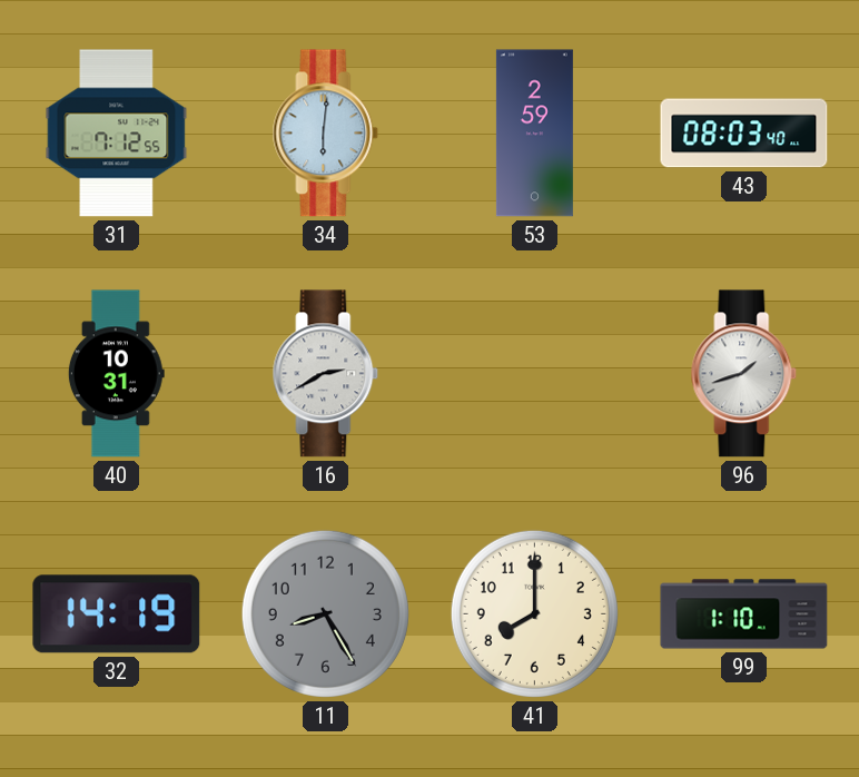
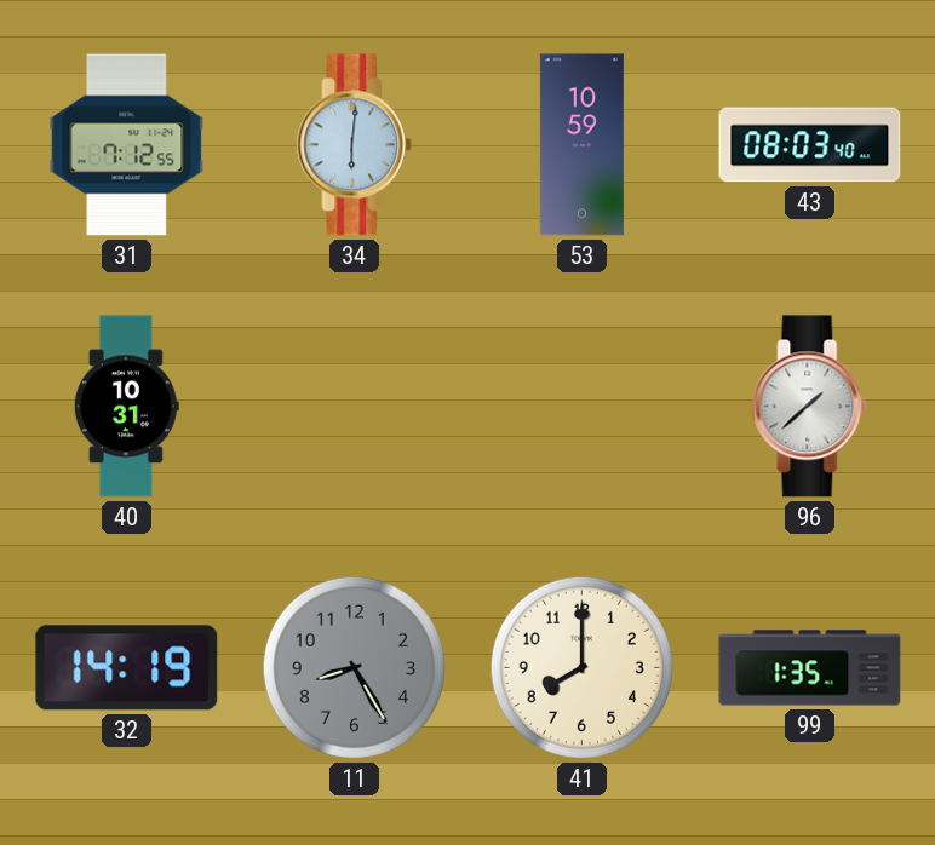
53: 2:59 -> 10:59
16: 2:40 -> none
96: 1:42 -> 1:38
99: 1:10 -> 1:35
